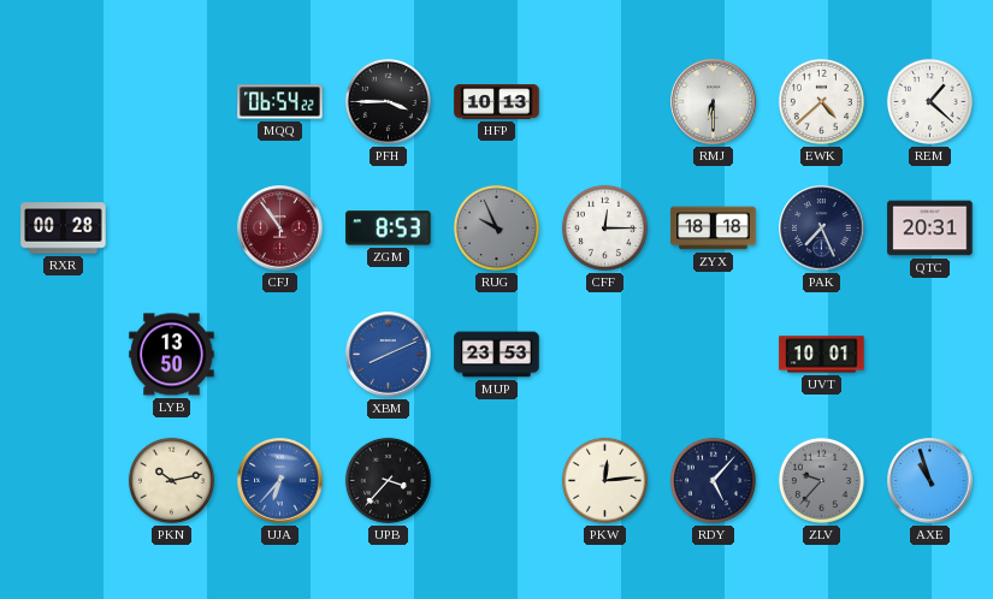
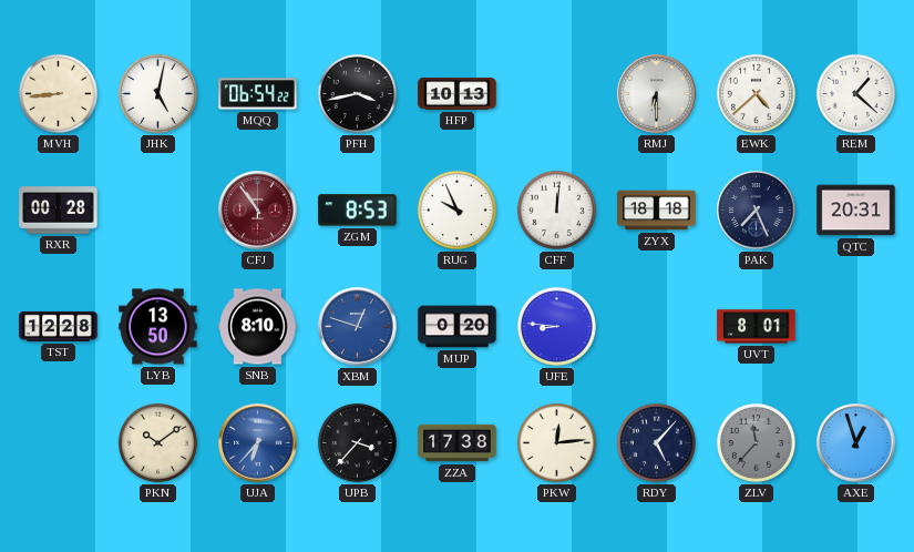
MVH: none -> 8:44
JHK: none -> 5:02
PFH: 3:45 -> 3:43
RUG dial: grey -> white
CFF: 12:15 -> 12:01
TST: none -> 12:28
SNB: none -> 8:10
XBM: 8:11 -> 12:48
MUP: 23:53 -> 0:20
UFE: none -> 8:46
UVT: 10:01 -> 8:01
PKN: 10:13 -> 10:09
ZZA: none -> 17:38
ZLV: 9:37 -> 11:37
AXE: 10:57 -> 12:57
